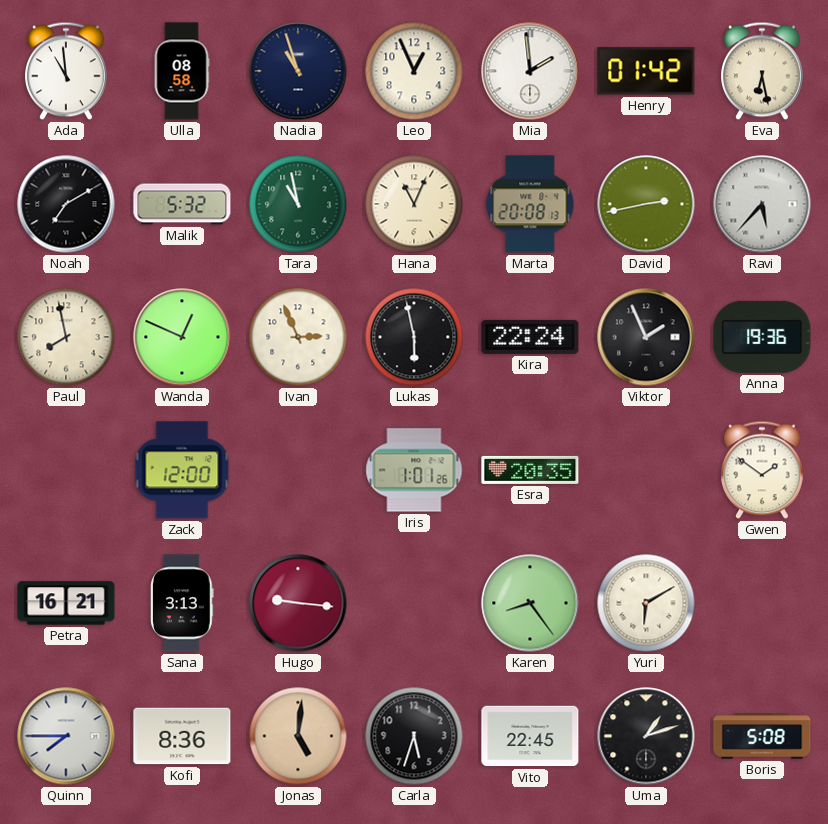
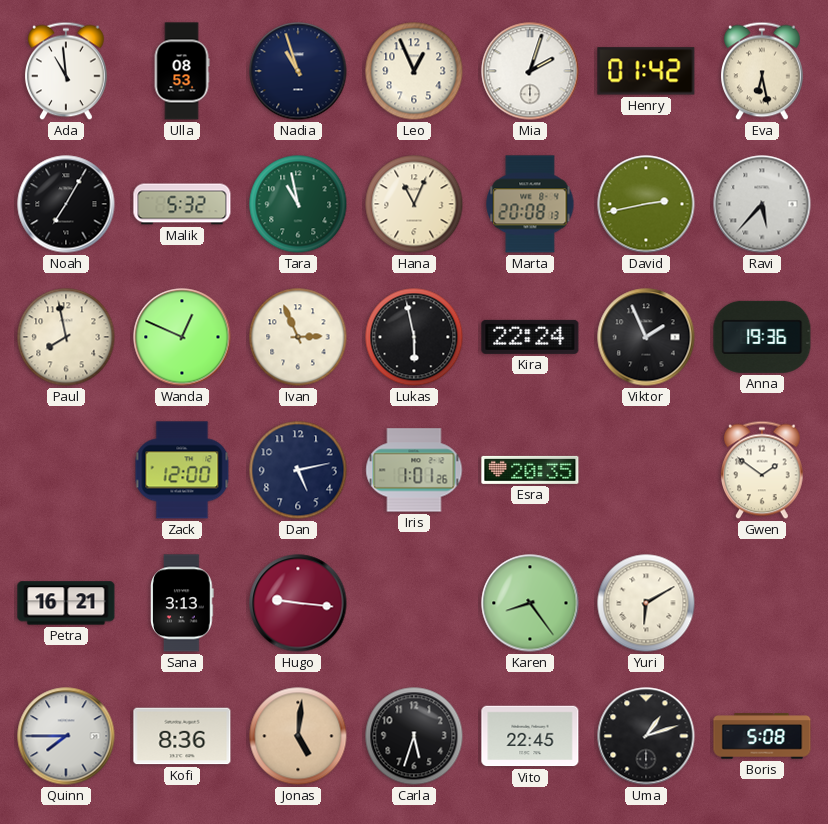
Ulla: 08:58 -> 08:53
Mia: 1:59 -> 2:03
Noah: 7:10 -> 7:05
Dan: none -> 5:13
